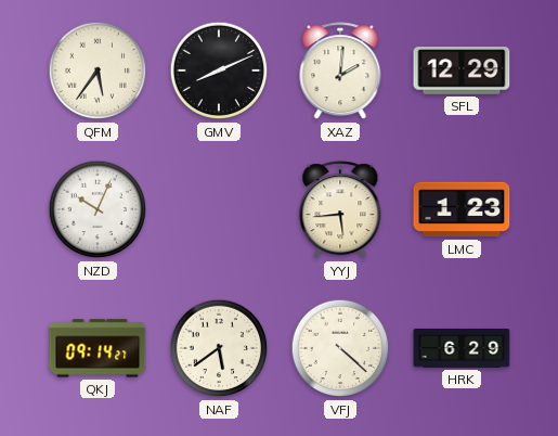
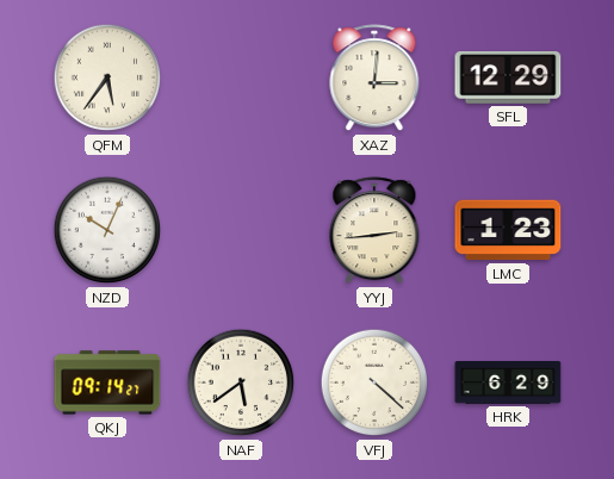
GMV: 8:11 -> none
XAZ: 2:01 -> 3:01
YYJ: 5:44 -> 2:44
